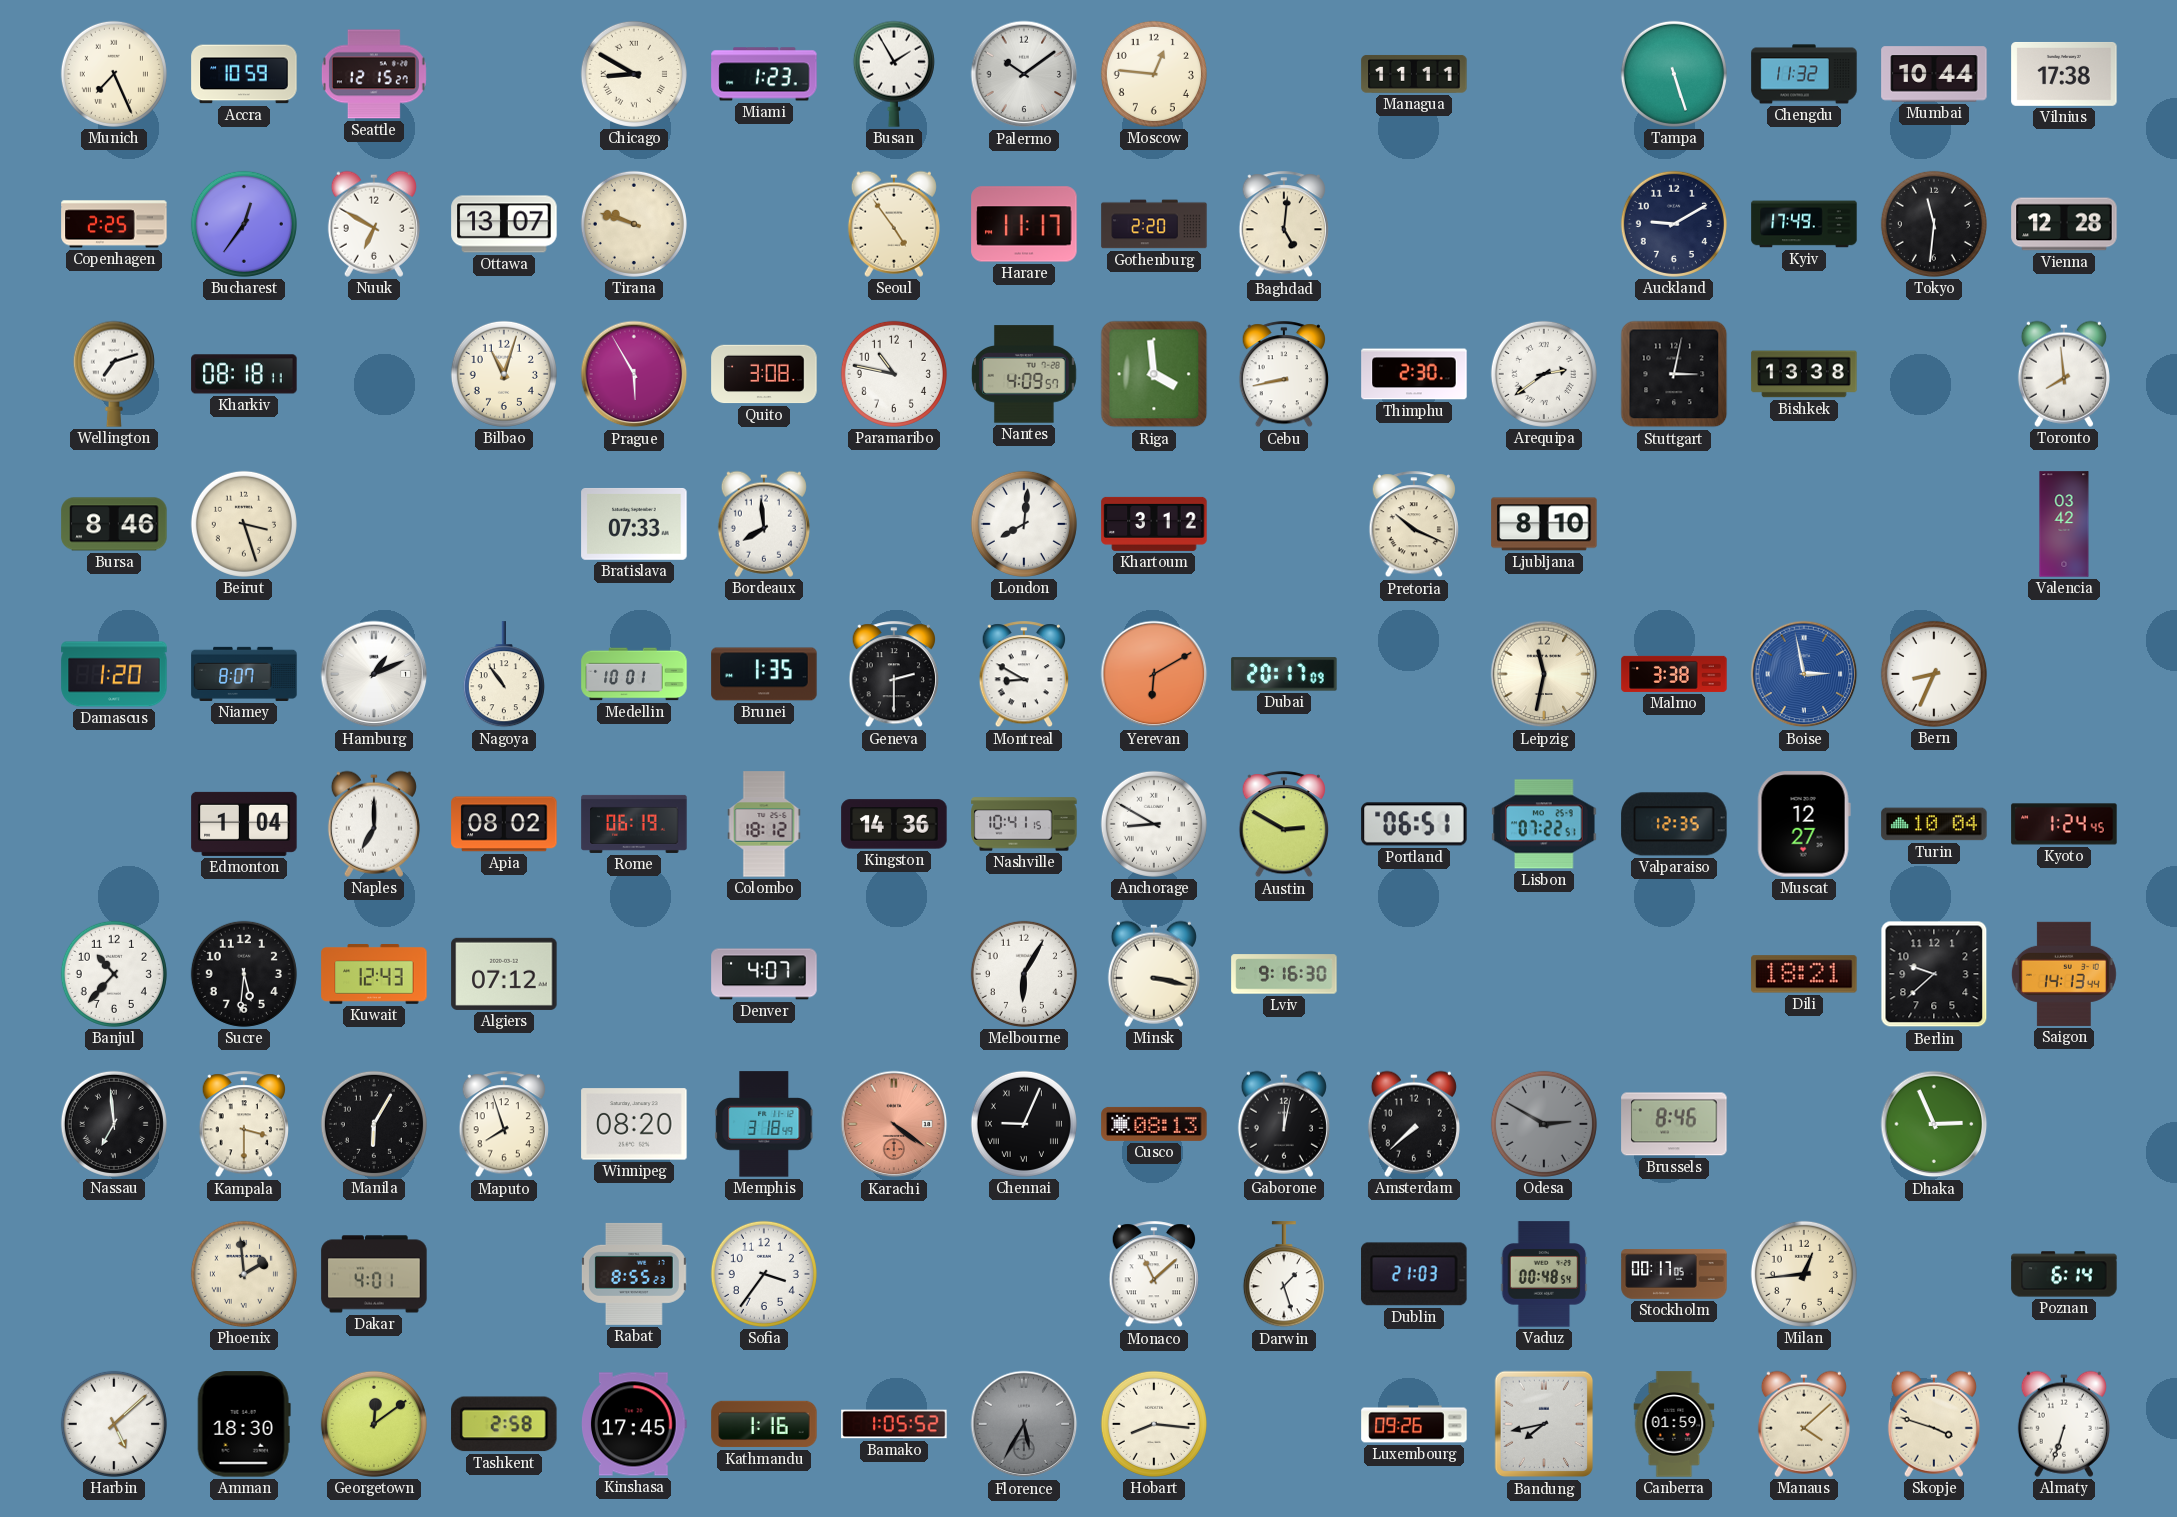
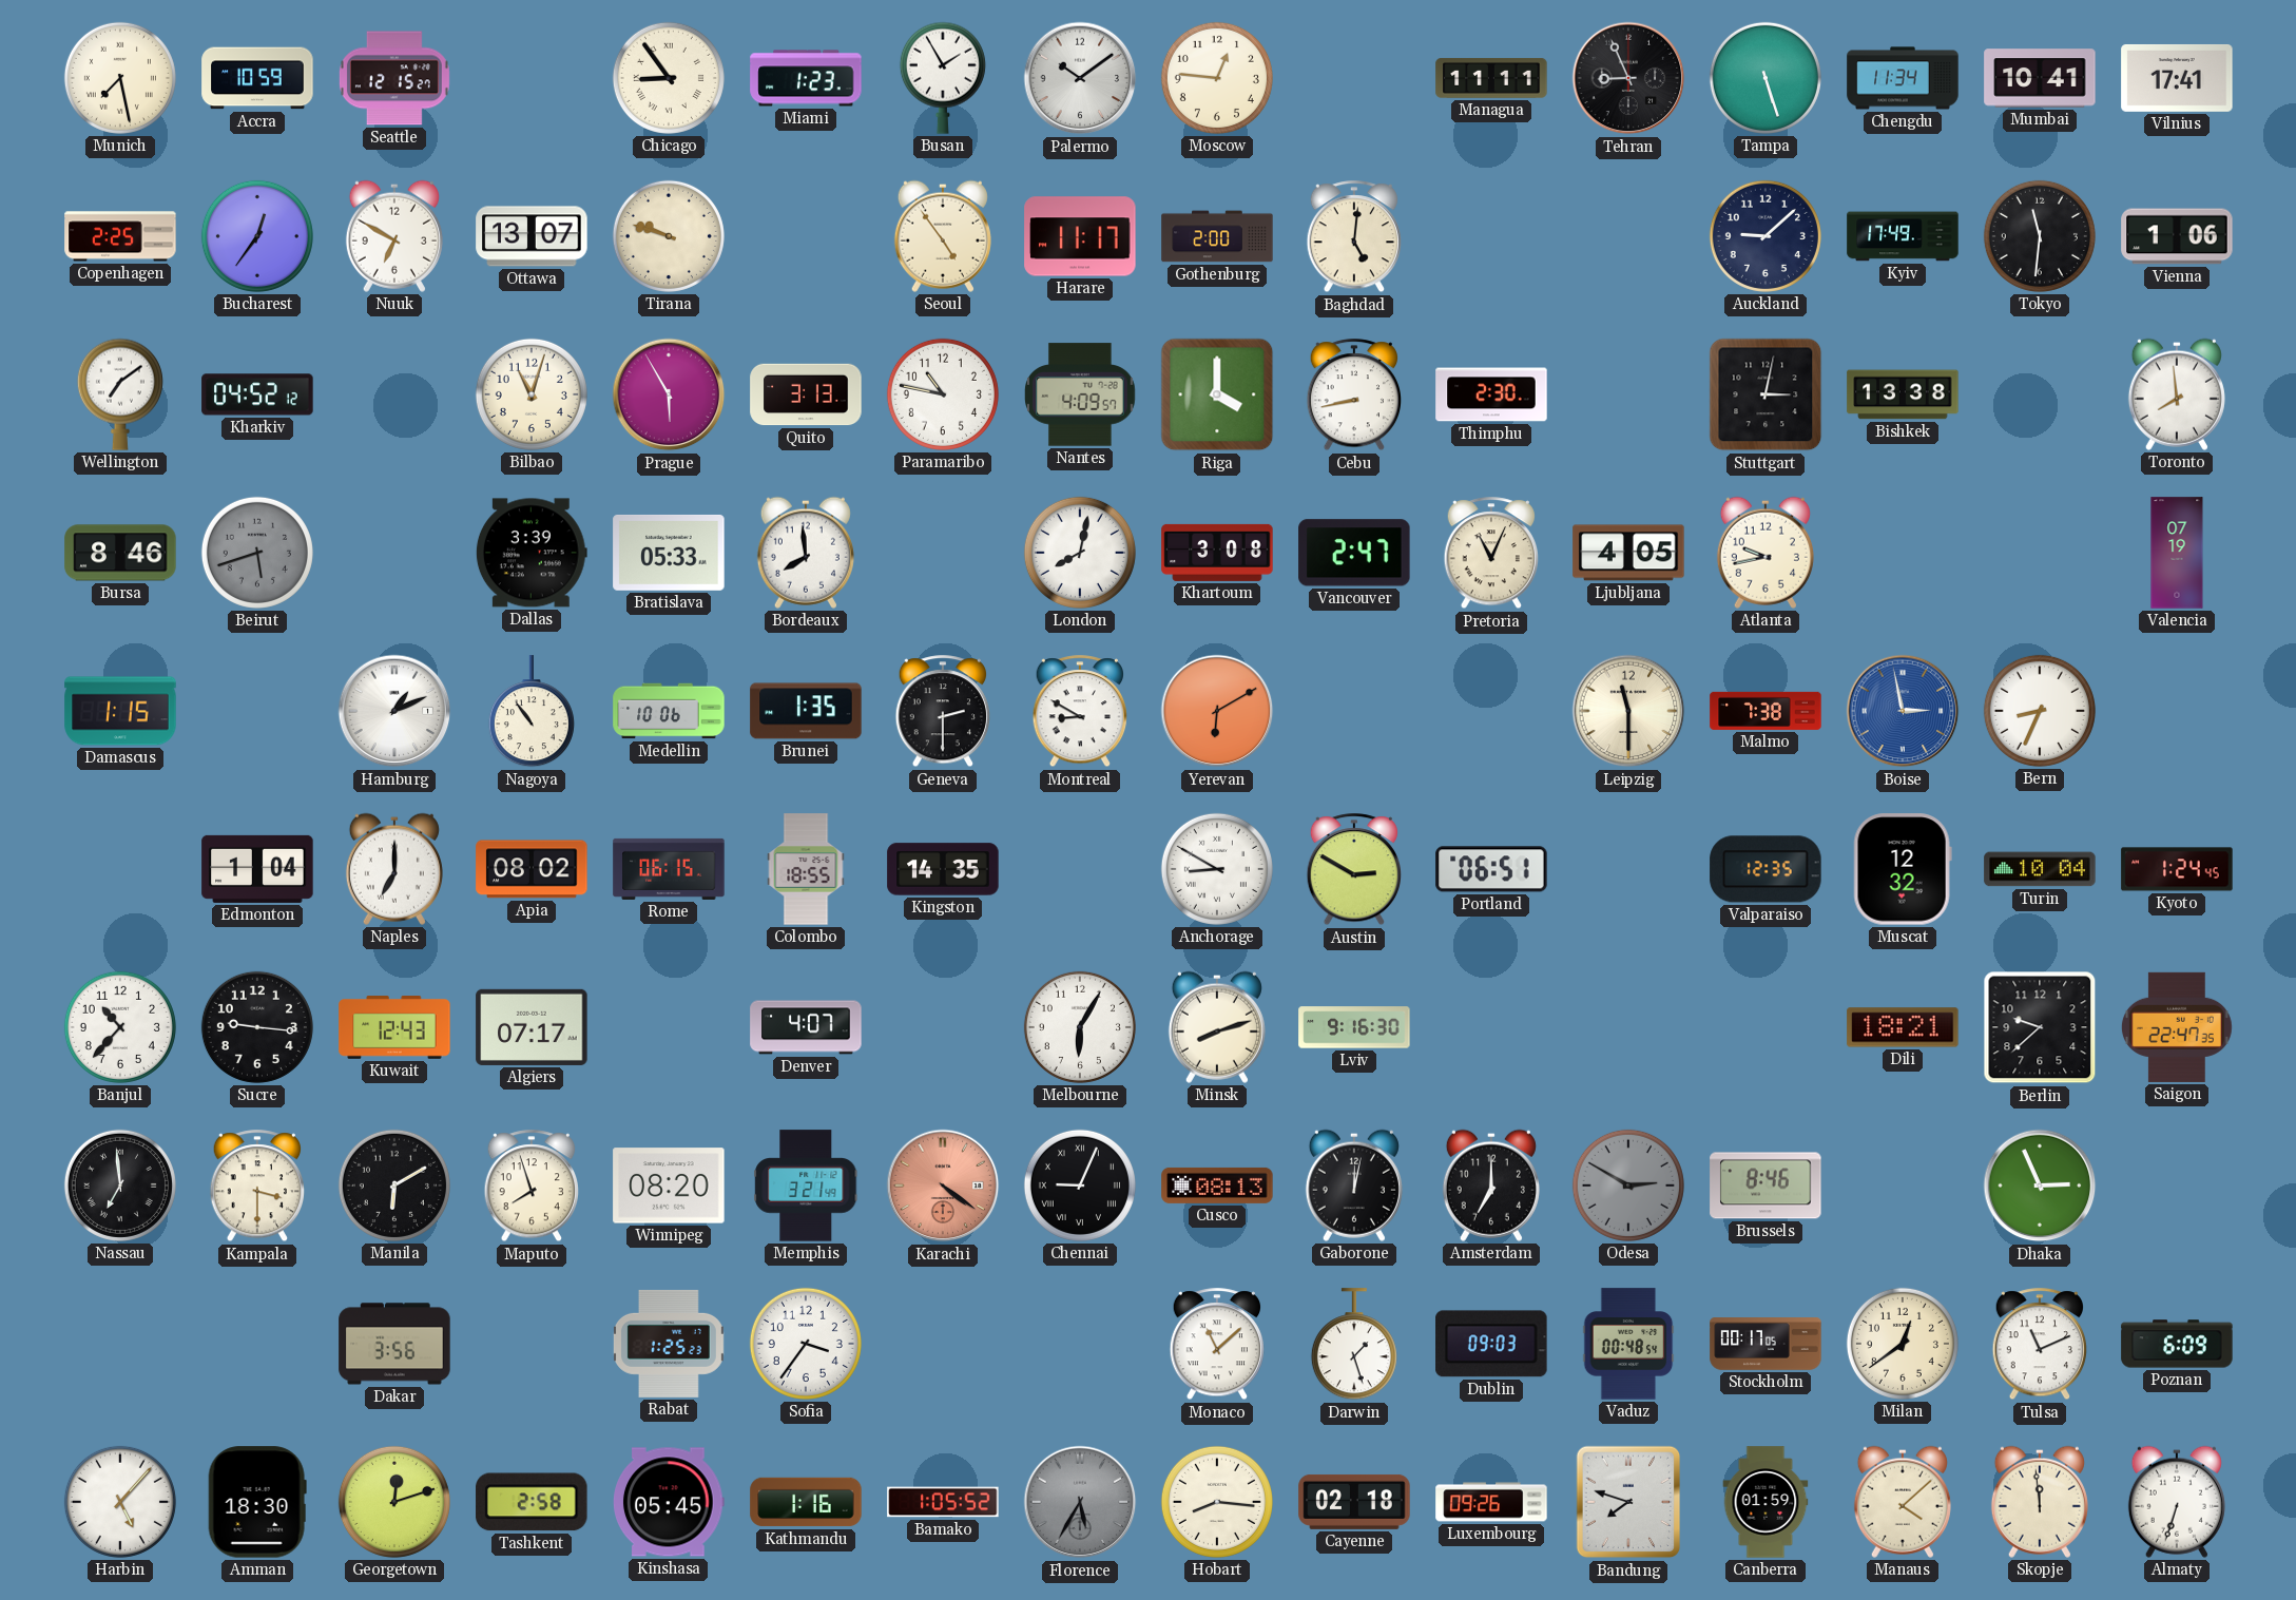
Munich: 7:26 -> 7:28
Chicago: 8:50 -> 8:54
Tehran: none -> 8:56
Chengdu: 11:32 -> 11:34
Mumbai: 10:44 -> 10:41
Vilnius: 17:38 -> 17:41
Gothenburg: 2:20 -> 2:00
Auckland: 9:10 -> 9:08
Vienna: 12:28 -> 1:06
Wellington: 7:12 -> 7:09
Kharkiv: 08:18 -> 04:52
Quito: 3:08 -> 3:13
Riga: 3:59 -> 4:00
Arequipa: 2:39 -> none
Beirut: 3:27 -> 5:42
Beirut dial: cream -> grey
Dallas: none -> 3:39
Bratislava: 07:33 -> 05:33
London: 8:01 -> 8:02
Khartoum: 3:12 -> 3:08
Vancouver: none -> 2:47
Pretoria: 10:19 -> 11:04
Ljubljana: 8:10 -> 4:05
Atlanta: none -> 9:43
Valencia: 03:42 -> 07:19
Damascus: 1:20 -> 1:15
Niamey: 8:07 -> none
Medellin: 10:01 -> 10:06
Dubai: 20:17 -> none
Leipzig: 11:32 -> 11:30
Malmo: 3:38 -> 7:38
Rome: 06:19 -> 06:15
Colombo: 18:12 -> 18:55
Kingston: 14:36 -> 14:35
Nashville: 10:41 -> none
Lisbon: 07:22 -> none
Muscat: 12:27 -> 12:32
Sucre: 5:31 -> 9:16
Algiers: 07:12 -> 07:17
Minsk: 3:17 -> 8:12
Saigon: 14:13 -> 22:47
Manila: 6:05 -> 6:10
Memphis: 3:18 -> 3:21
Amsterdam: 7:38 -> 7:00
Phoenix: 1:59 -> none
Dakar: 4:01 -> 3:56
Rabat: 8:55 -> 1:25
Dublin: 21:03 -> 09:03
Milan: 12:44 -> 12:39
Tulsa: none -> 11:11
Poznan: 6:14 -> 6:09
Harbin: 5:08 -> 5:07
Georgetown: 12:09 -> 12:12
Kinshasa: 17:45 -> 05:45
Cayenne: none -> 02:18
Bandung: 7:43 -> 7:48
Skopje: 3:48 -> 11:59
